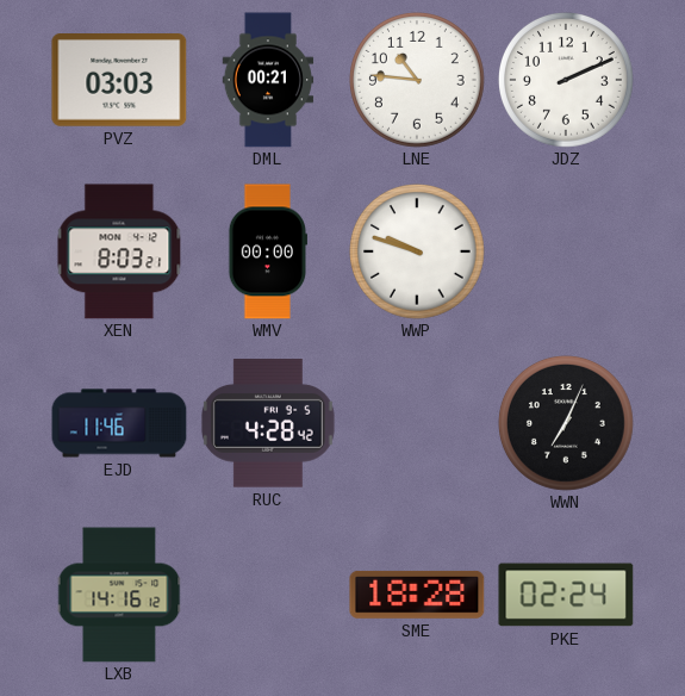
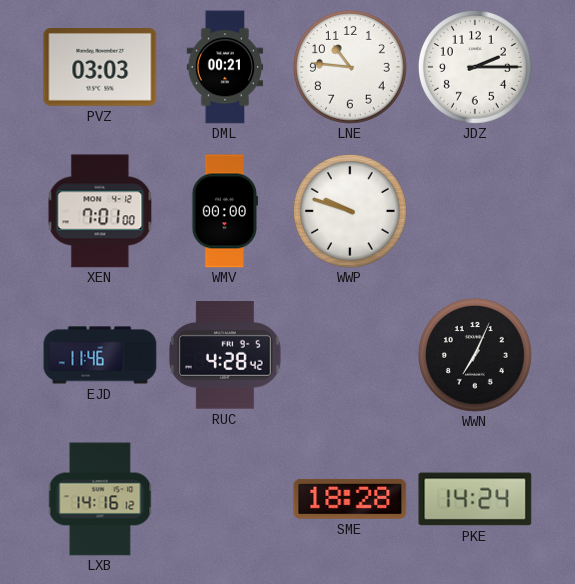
JDZ: 2:11 -> 2:15
XEN: 8:03 -> 7:01
PKE: 02:24 -> 14:24
